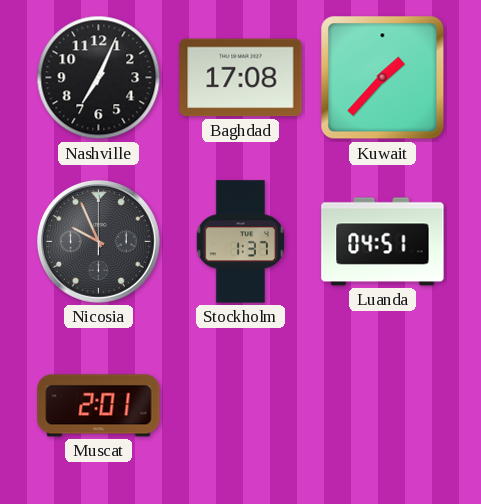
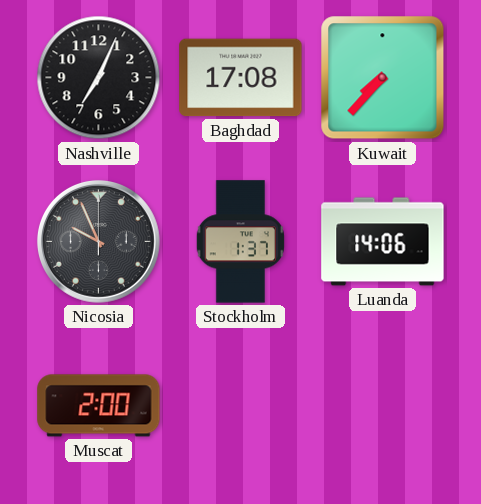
Kuwait: 1:37 -> 7:37
Luanda: 04:51 -> 14:06
Muscat: 2:01 -> 2:00
